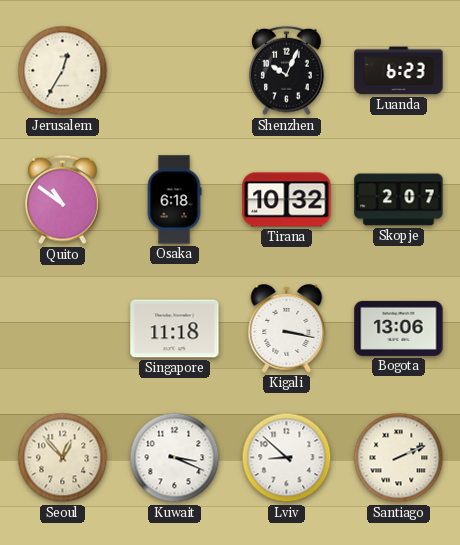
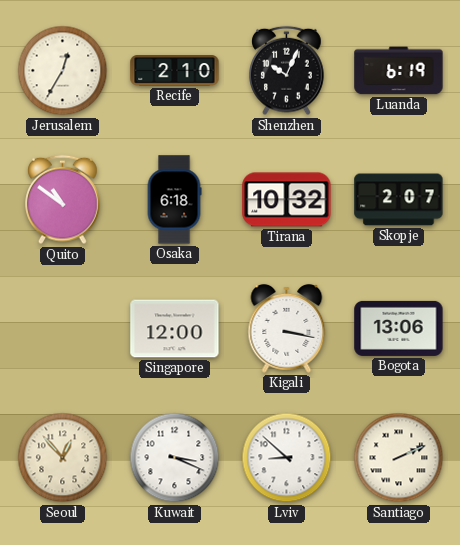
Recife: none -> 2:10
Luanda: 6:23 -> 6:19
Singapore: 11:18 -> 12:00
